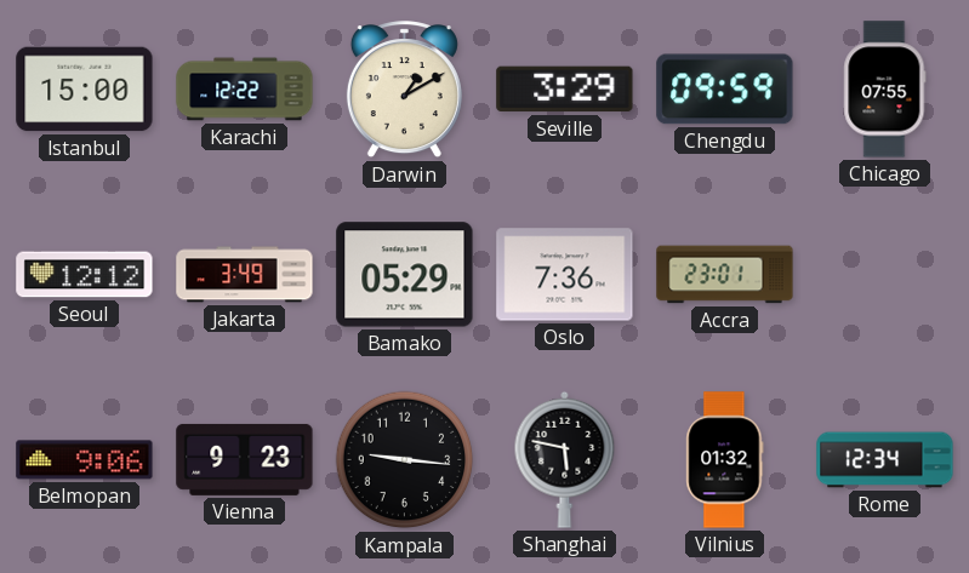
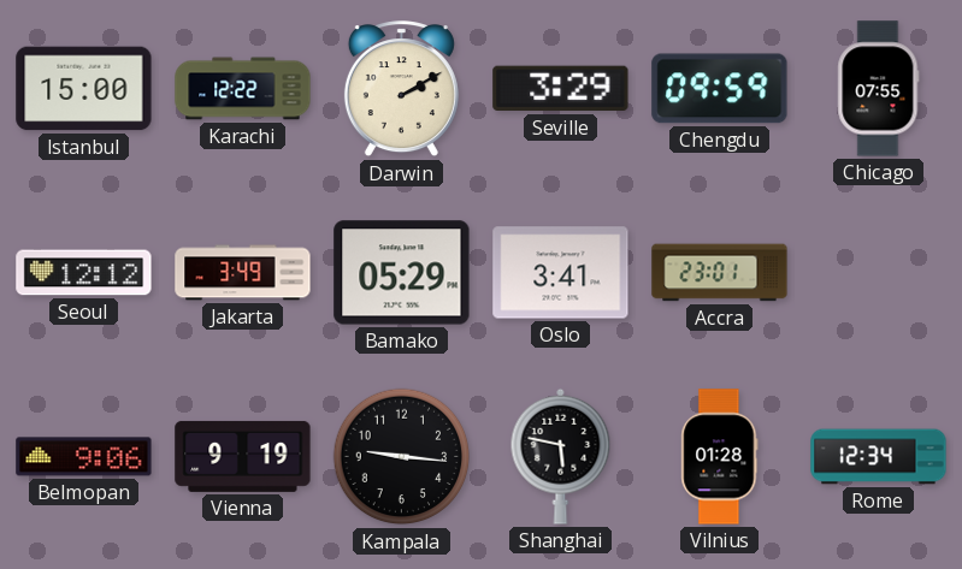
Darwin: 1:10 -> 2:10
Oslo: 7:36 -> 3:41
Vienna: 9:23 -> 9:19
Vilnius: 01:32 -> 01:28
